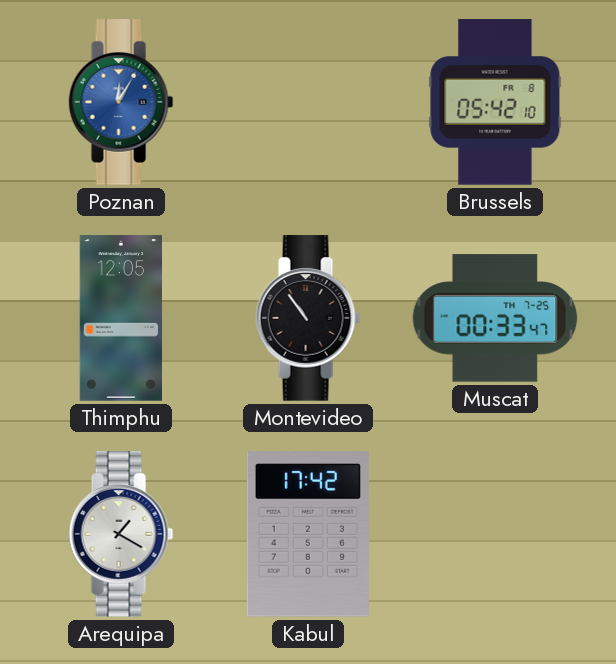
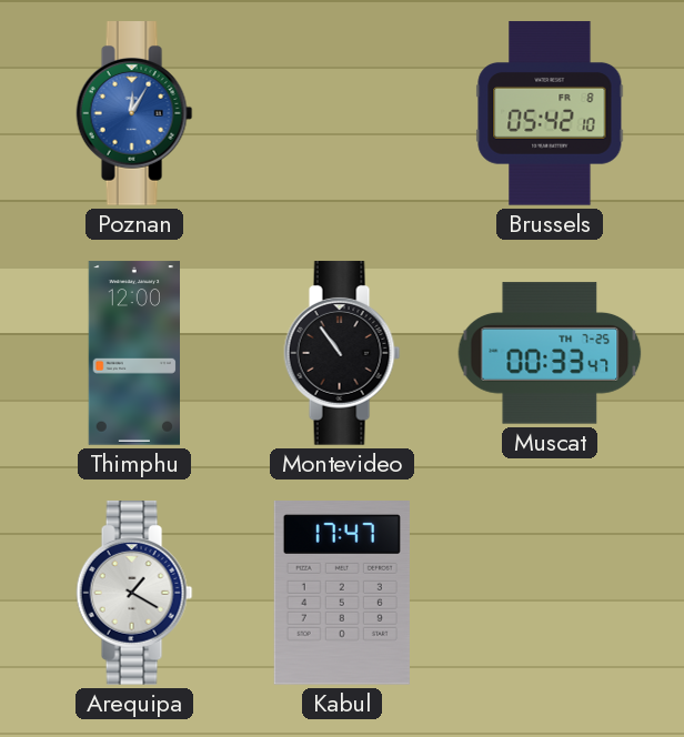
Thimphu: 12:05 -> 12:00
Kabul: 17:42 -> 17:47
